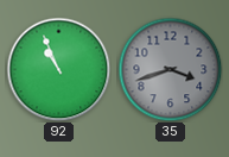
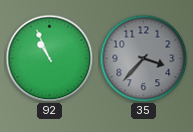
35: 3:42 -> 3:37
